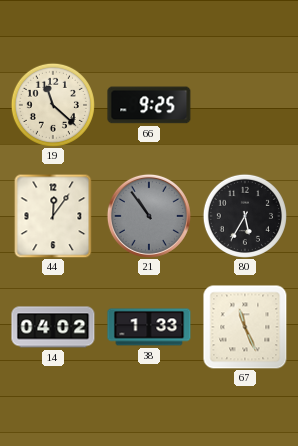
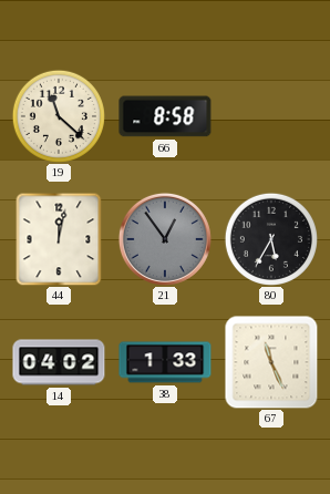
66: 9:25 -> 8:58
44: 12:06 -> 12:02
21: 10:54 -> 12:54
